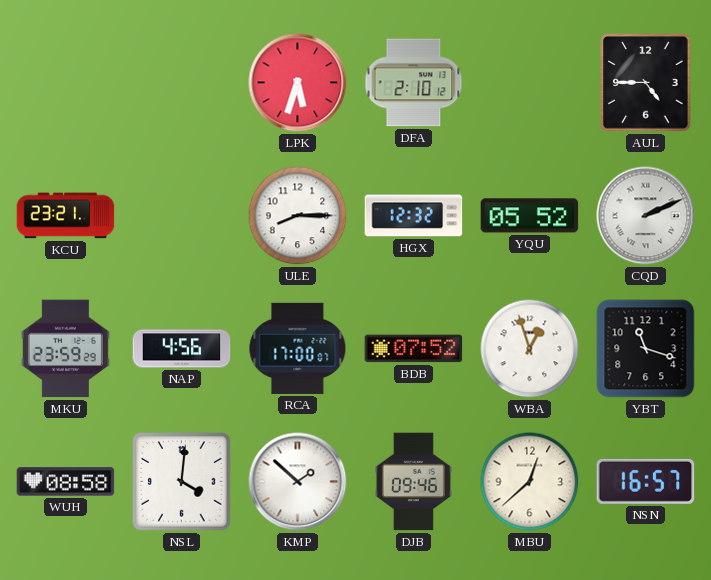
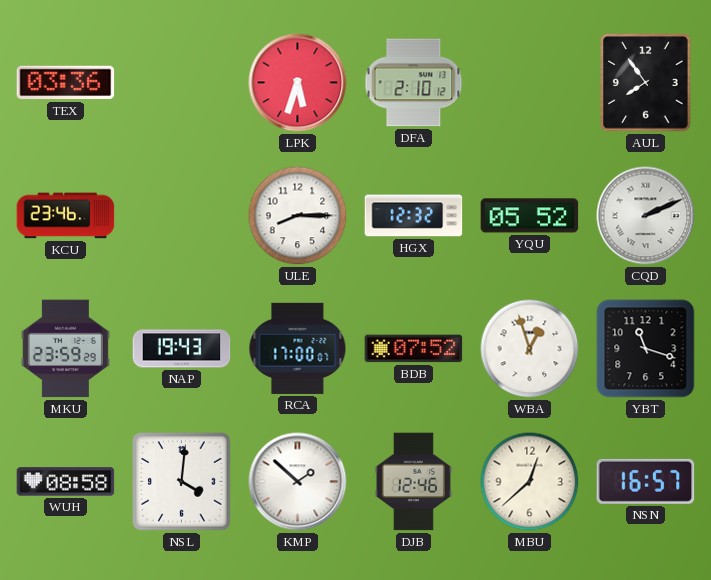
TEX: none -> 03:36
AUL: 4:45 -> 7:54
KCU: 23:21 -> 23:46
NAP: 4:56 -> 19:43
DJB: 09:46 -> 12:46
